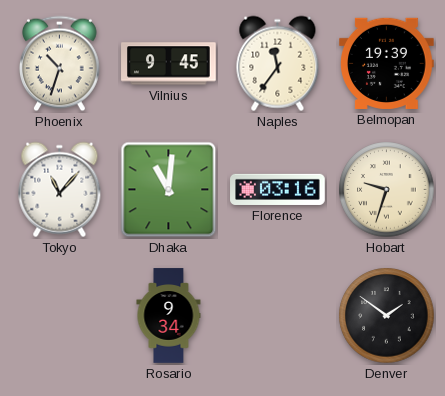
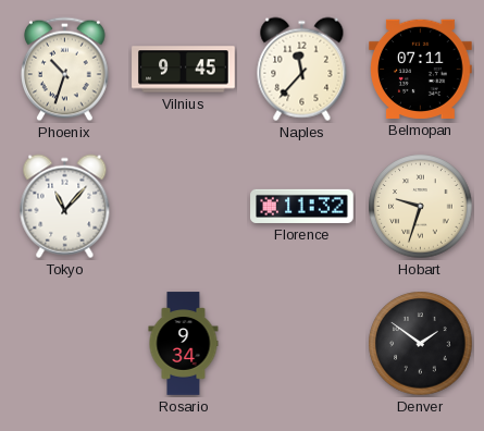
Naples: 11:36 -> 11:37
Belmopan: 19:39 -> 07:11
Dhaka: 11:01 -> none
Florence: 03:16 -> 11:32
